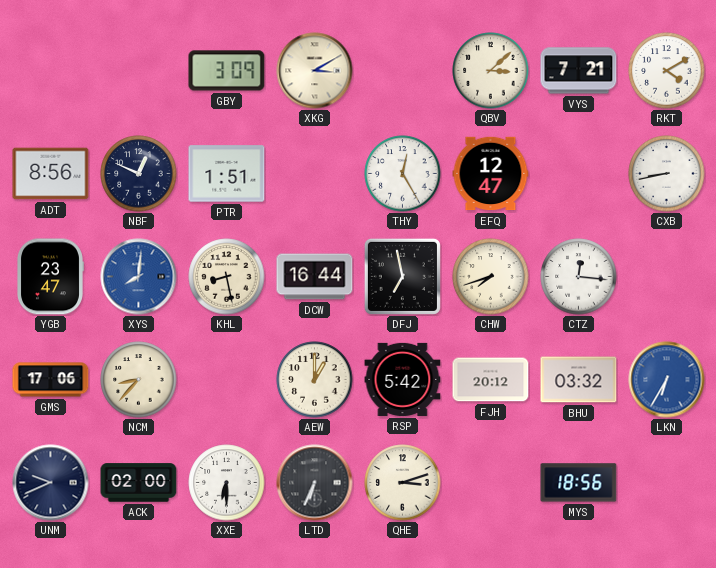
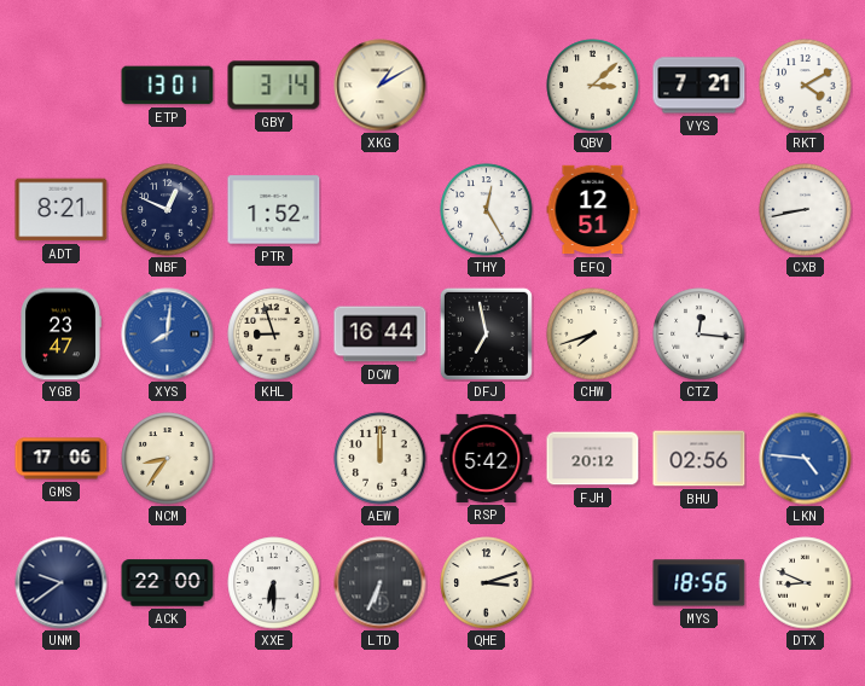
ETP: none -> 13:01
GBY: 3:09 -> 3:14
XKG: 3:10 -> 1:10
ADT: 8:56 -> 8:21
PTR: 1:51 -> 1:52
EFQ: 12:47 -> 12:51
KHL: 8:28 -> 8:57
NCM: 8:37 -> 8:36
AEW: 1:00 -> 12:00
BHU: 03:32 -> 02:56
LKN: 6:35 -> 4:46
UNM: 9:41 -> 9:39
ACK: 02:00 -> 22:00
DTX: none -> 8:49
